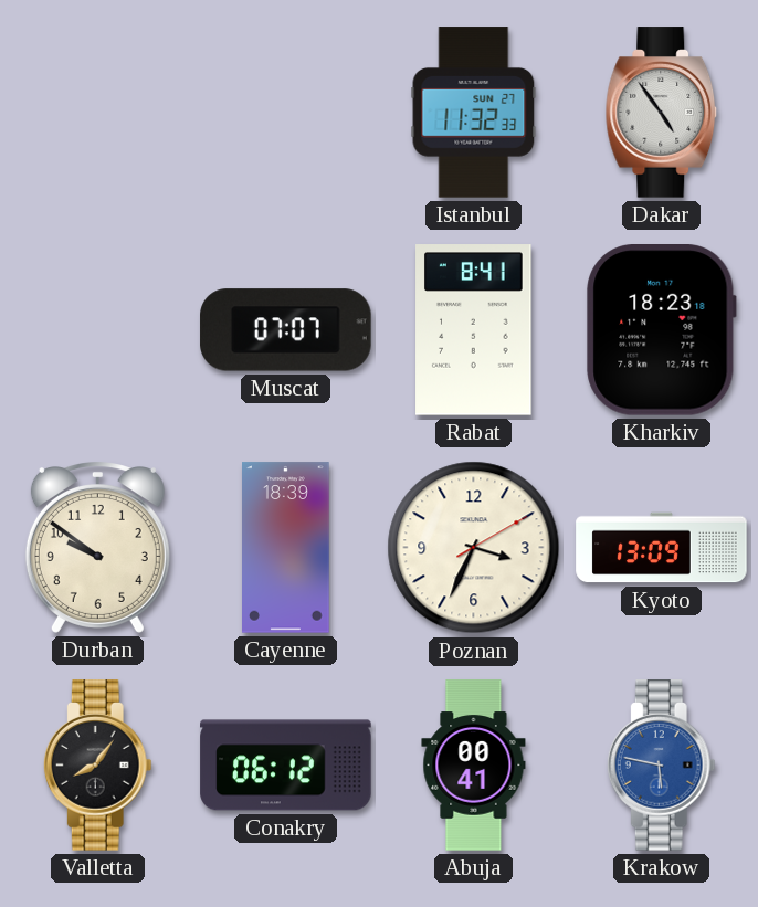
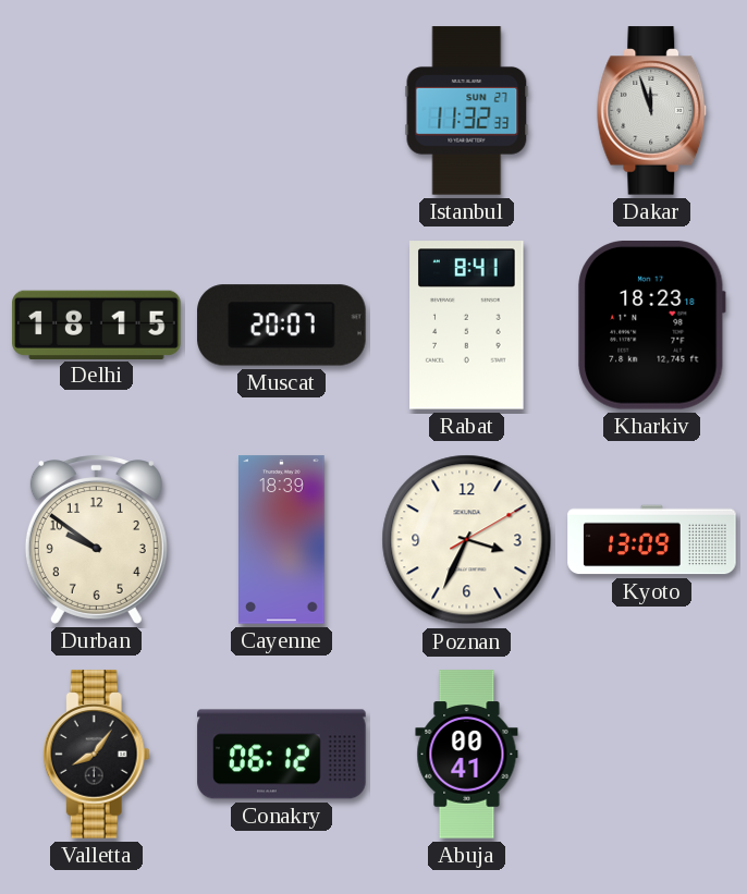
Dakar: 4:54 -> 11:57
Delhi: none -> 18:15
Muscat: 07:07 -> 20:07
Krakow: 5:47 -> none
